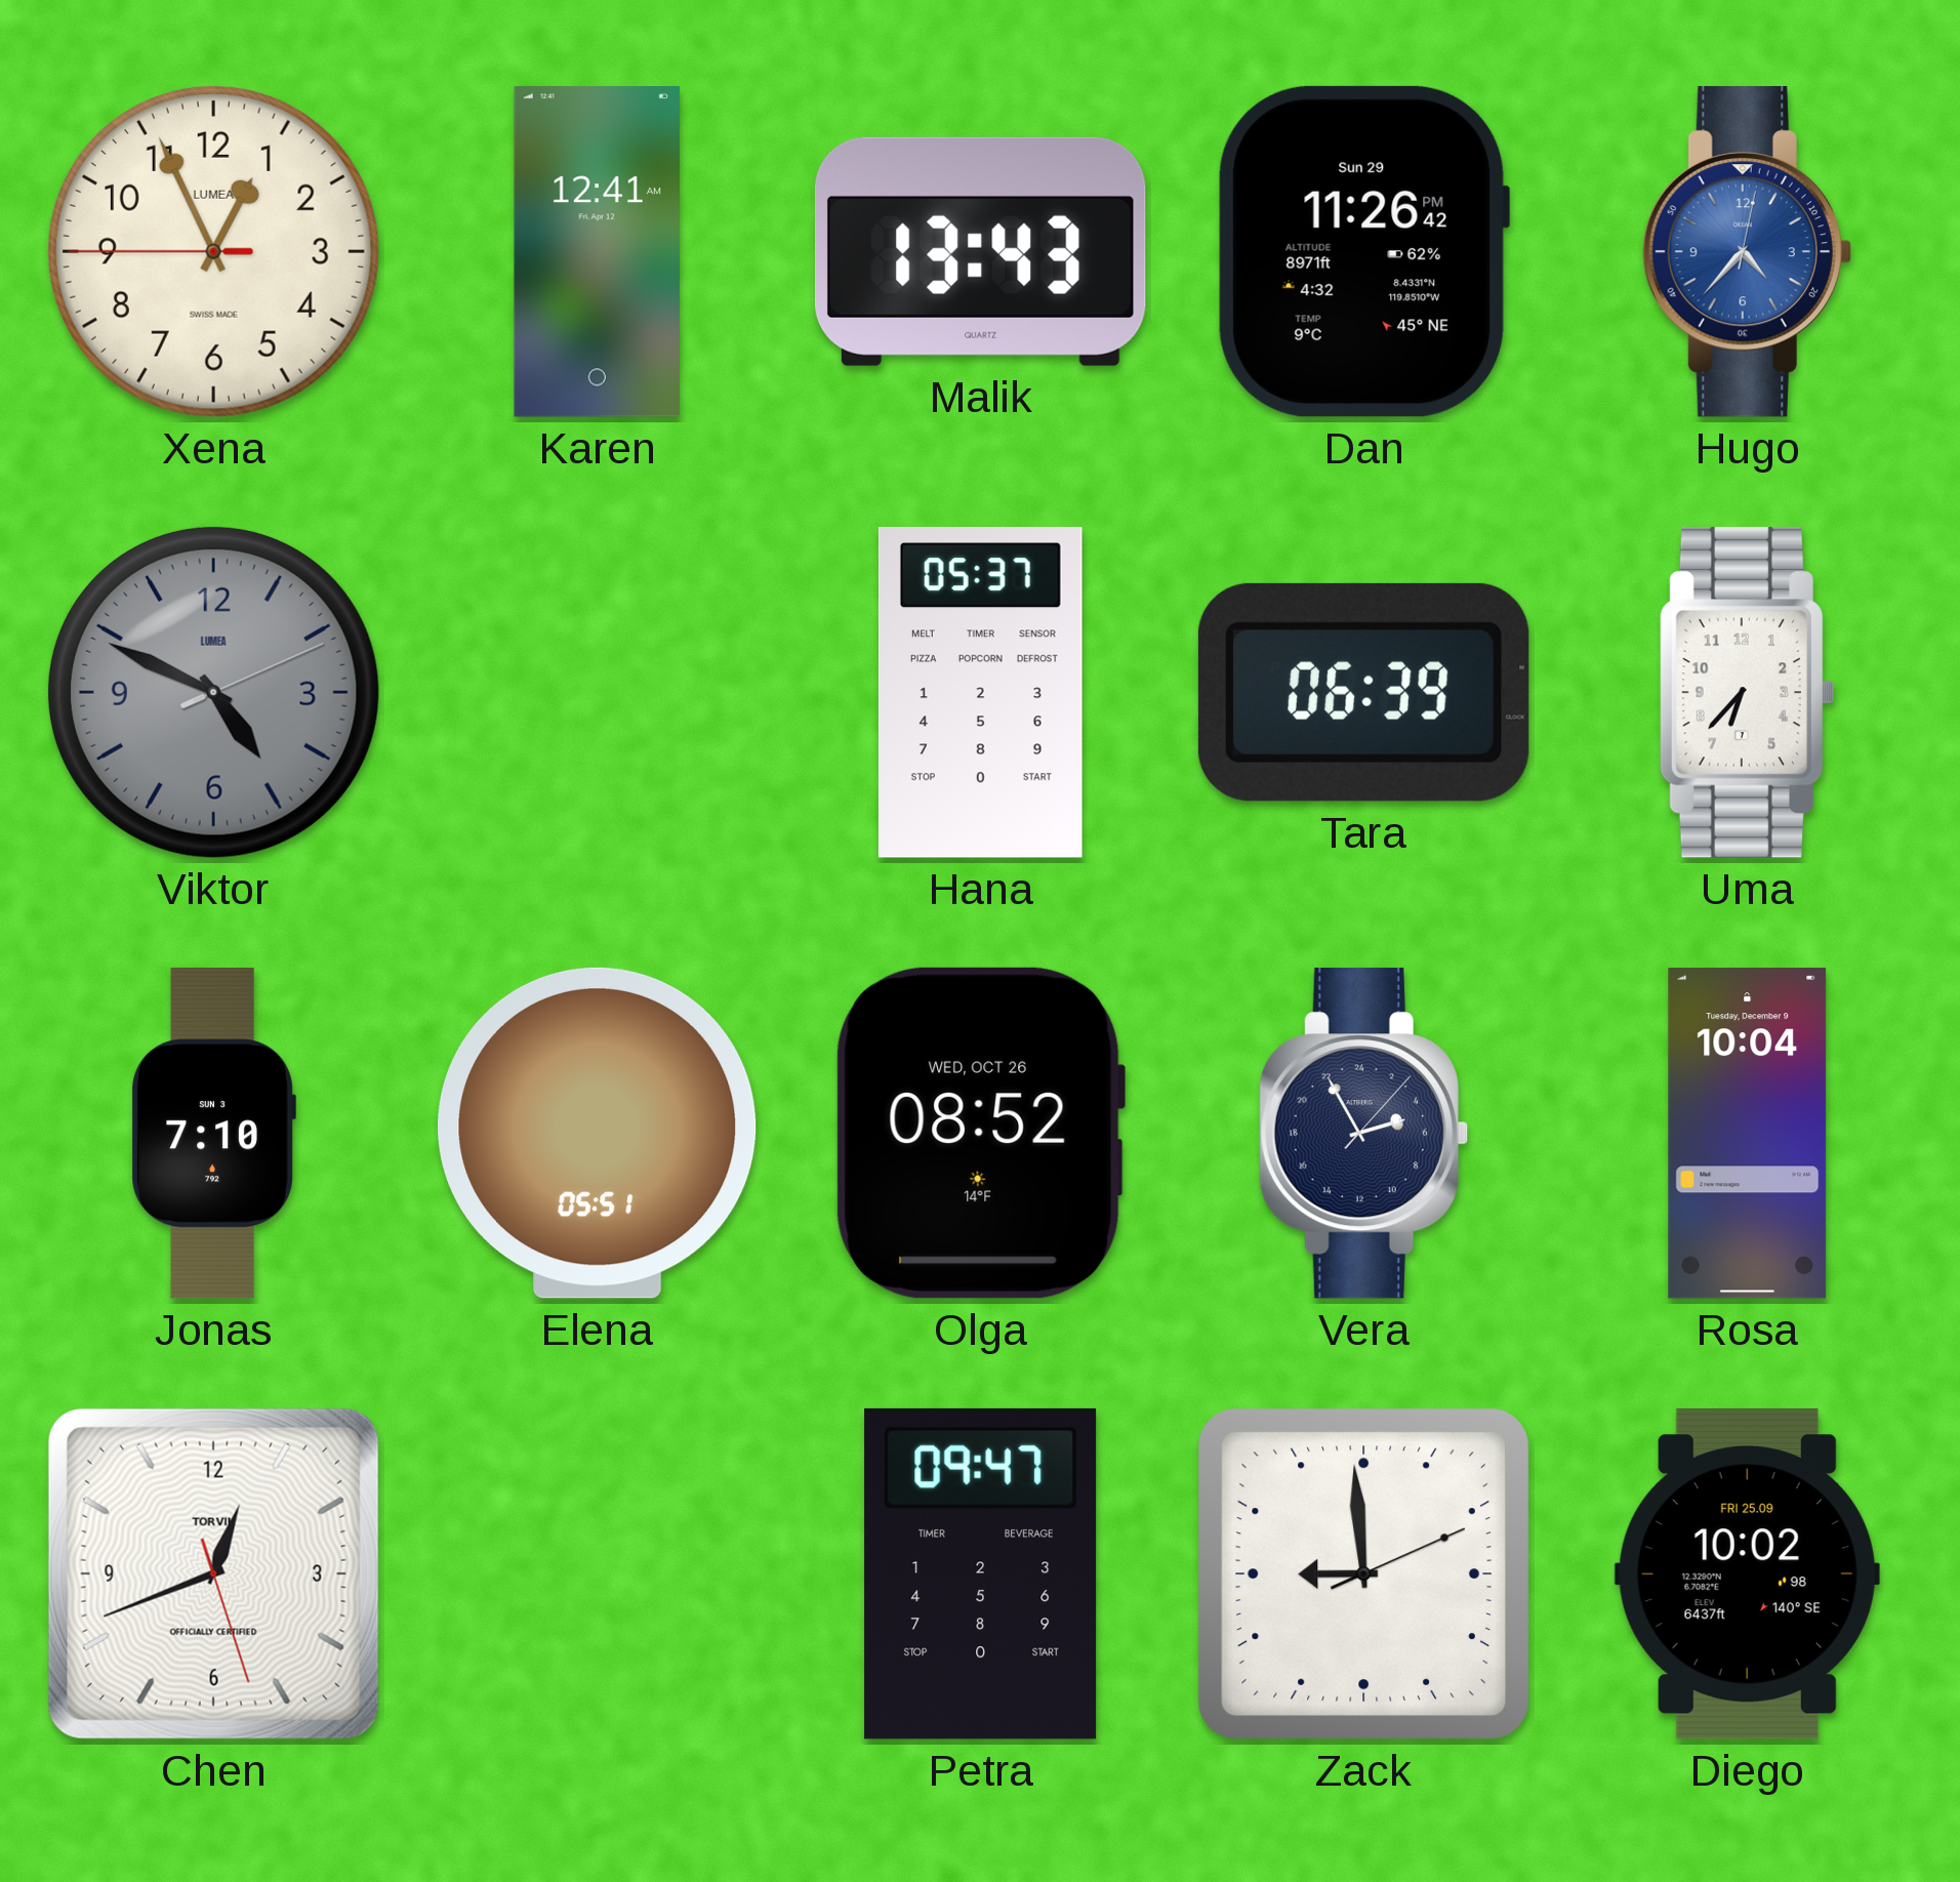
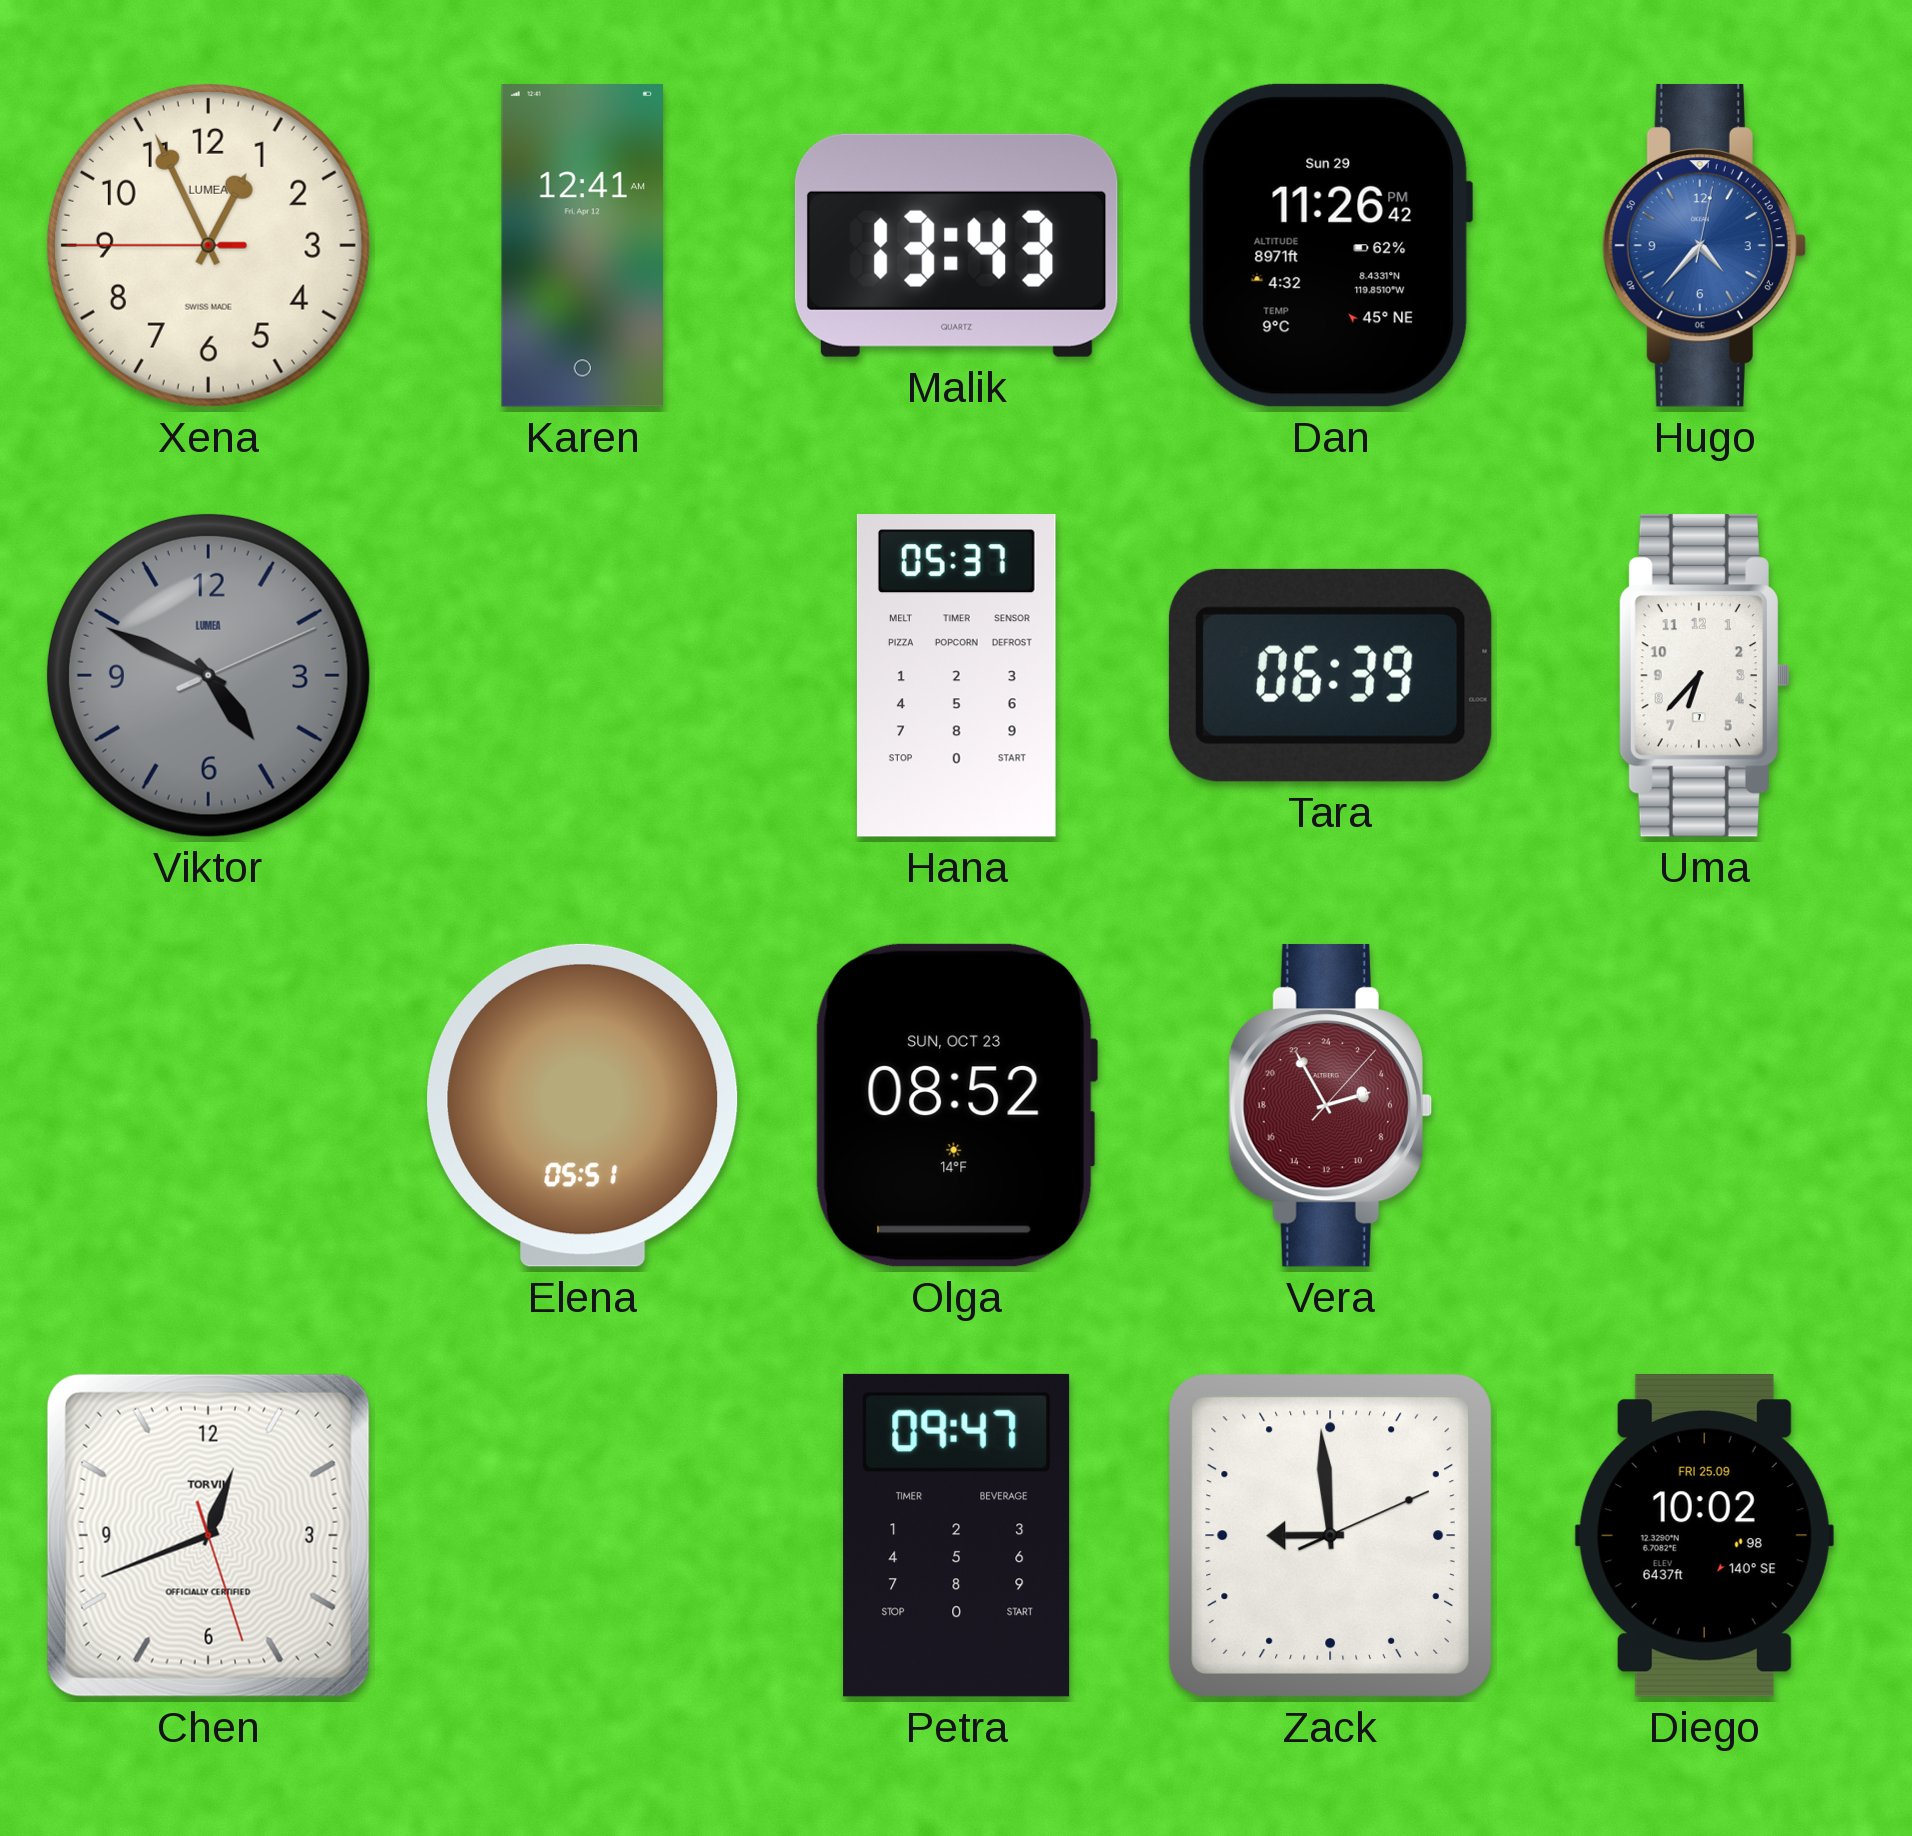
Jonas: 7:10 -> none
Olga date: WED, OCT 26 -> SUN, OCT 23
Vera dial: navy -> burgundy
Rosa: 10:04 -> none
